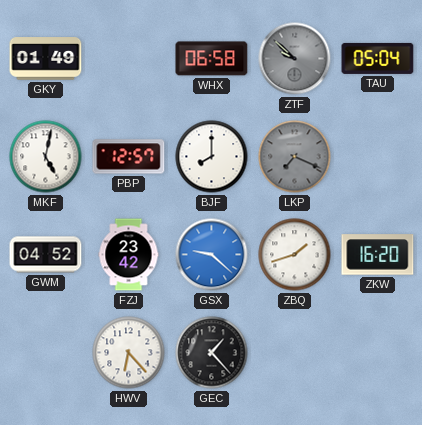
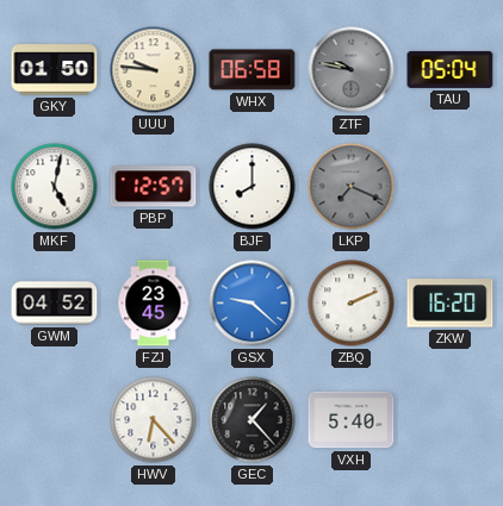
GKY: 01:49 -> 01:50
UUU: none -> 9:46
ZTF: 9:52 -> 9:47
FZJ: 23:42 -> 23:45
ZBQ: 1:42 -> 2:11
VXH: none -> 5:40
